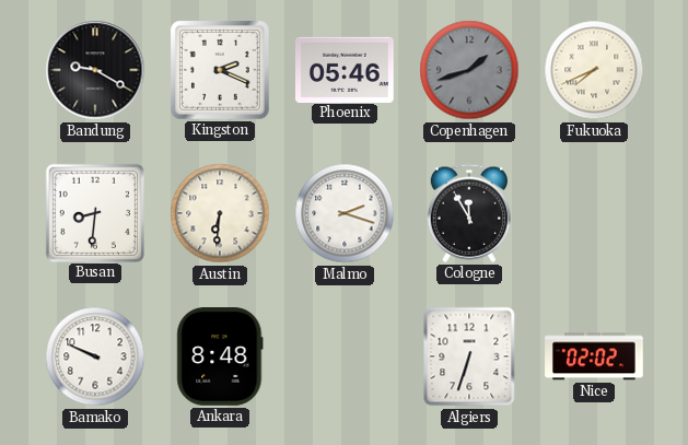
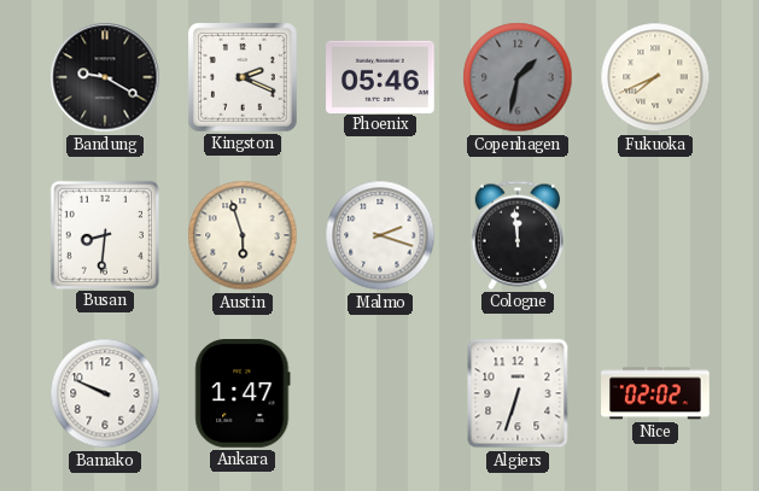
Copenhagen: 1:42 -> 1:32
Austin: 6:31 -> 5:57
Cologne: 11:55 -> 11:59
Ankara: 8:48 -> 1:47
